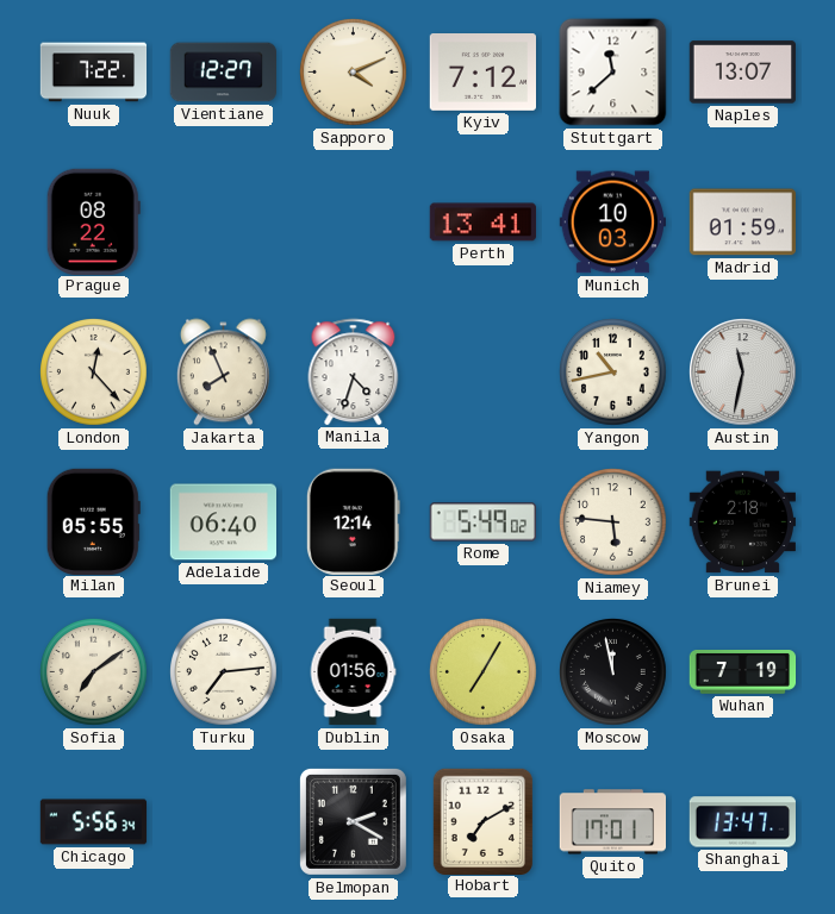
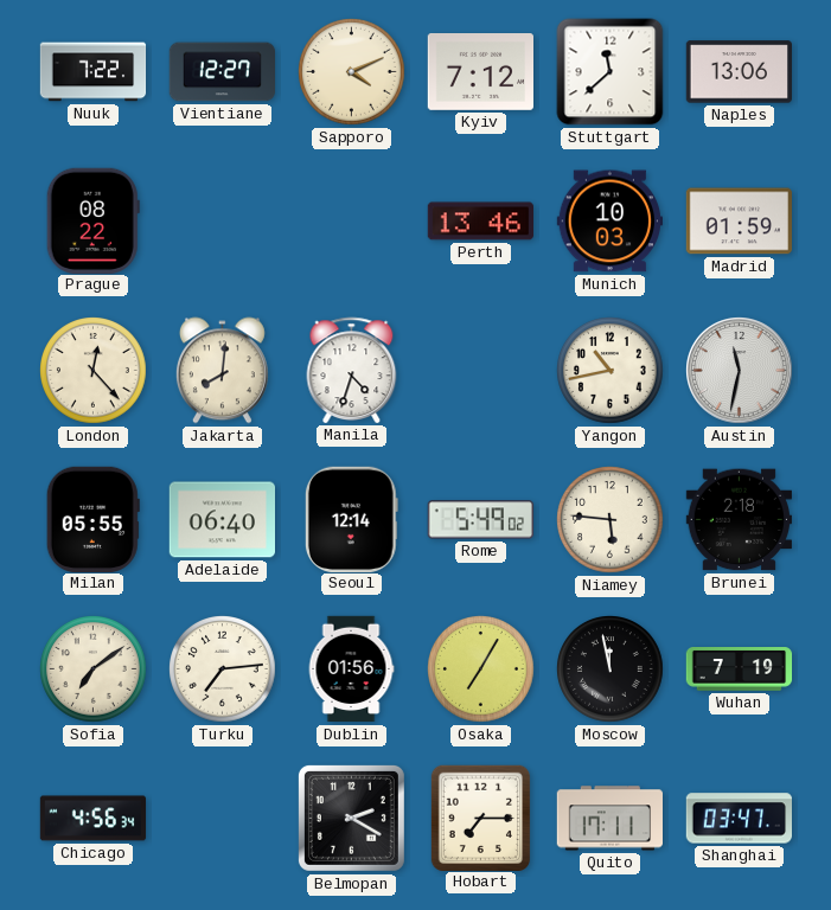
Naples: 13:07 -> 13:06
Perth: 13:41 -> 13:46
Jakarta: 7:56 -> 8:01
Chicago: 5:56 -> 4:56
Hobart: 7:10 -> 7:15
Quito: 17:01 -> 17:11
Shanghai: 13:47 -> 03:47
